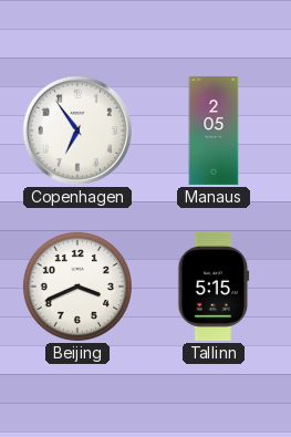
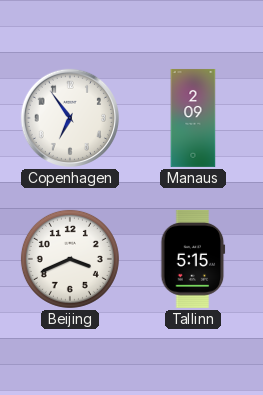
Manaus: 2:05 -> 2:09
